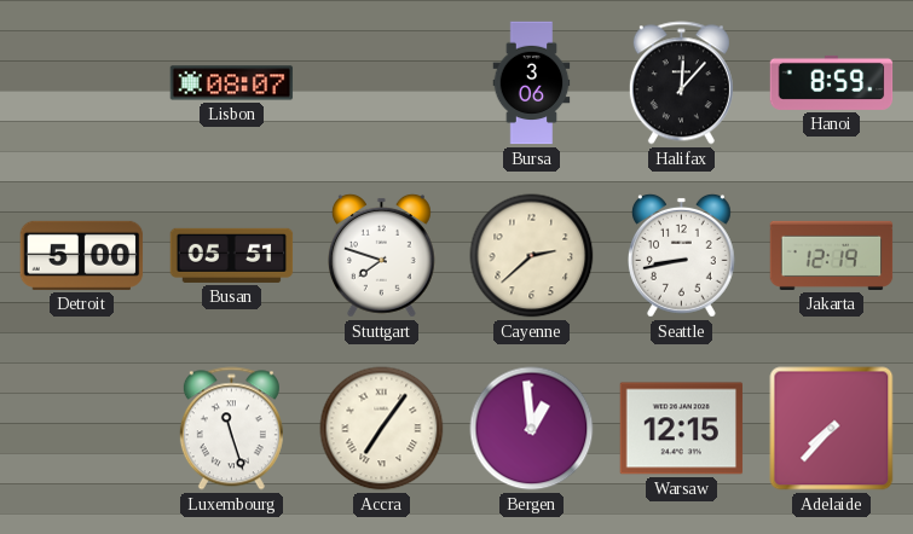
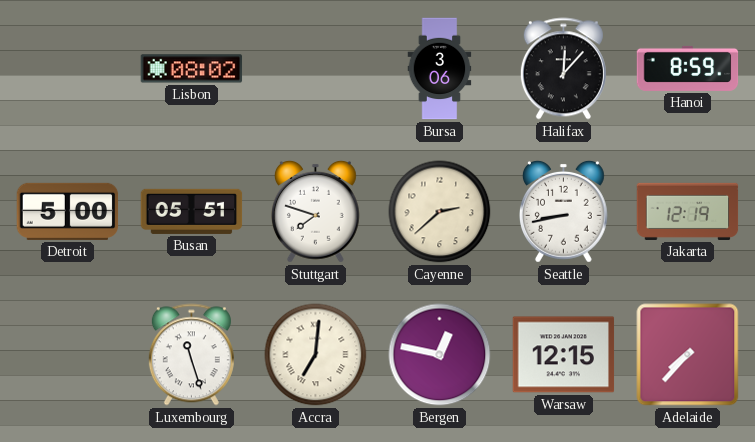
Lisbon: 08:07 -> 08:02
Accra: 7:06 -> 7:01
Bergen: 12:59 -> 12:47
